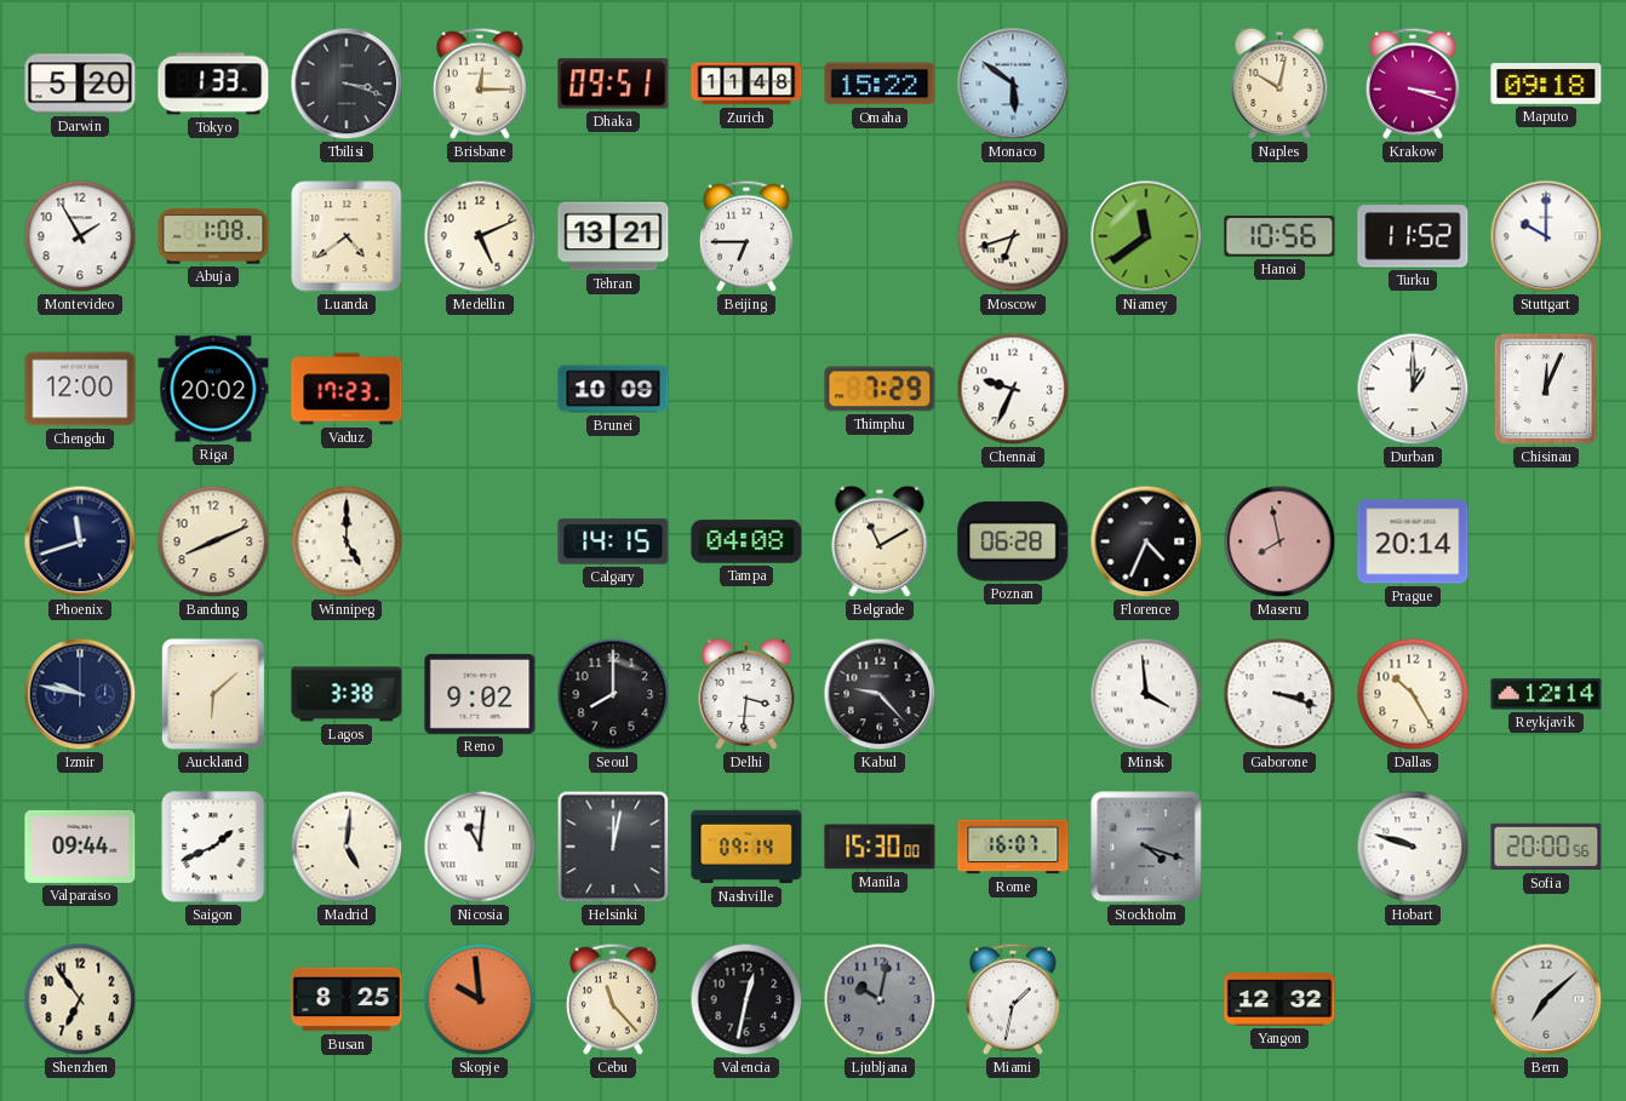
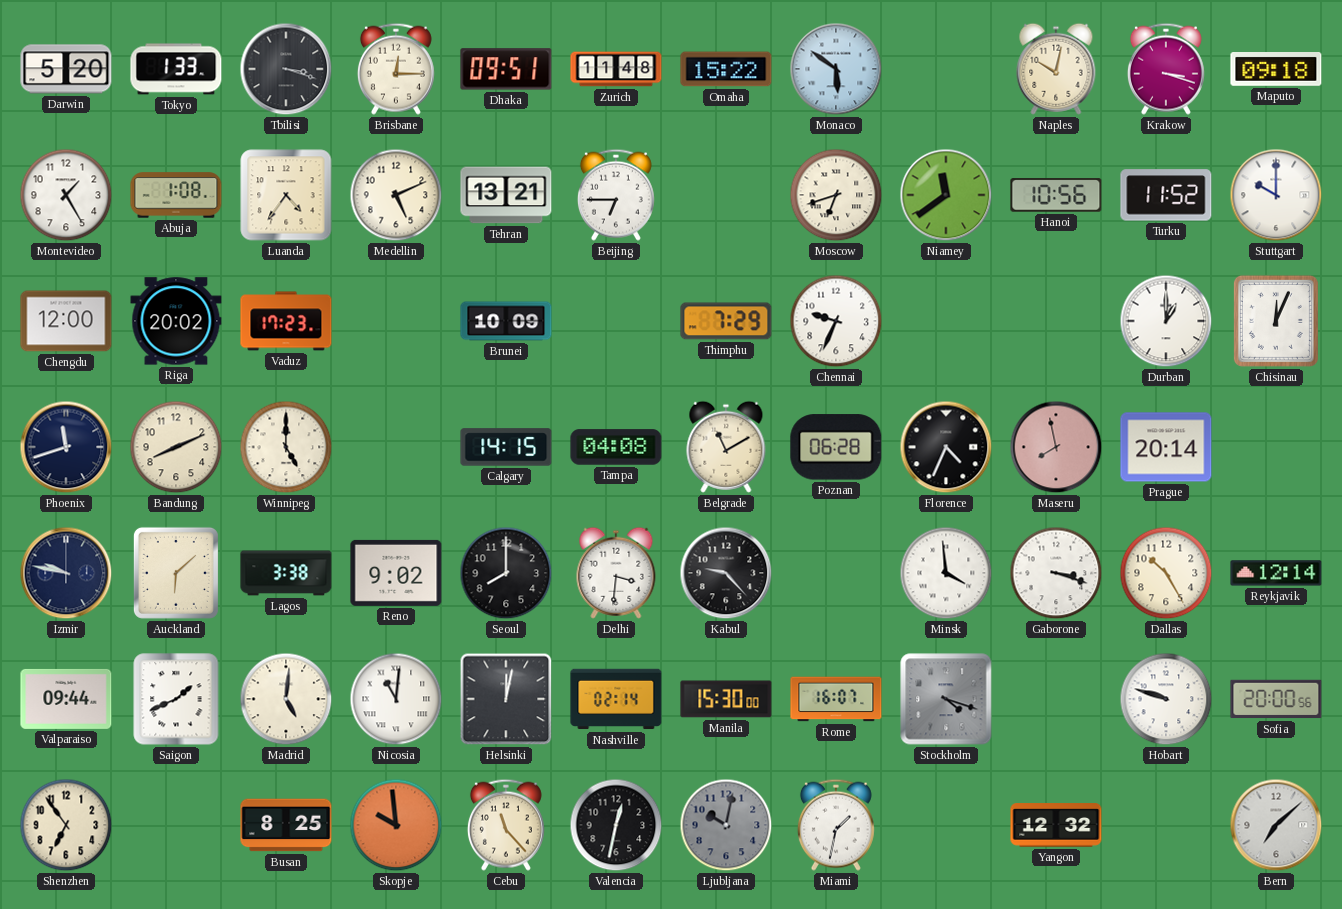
Montevideo: 1:55 -> 1:25
Luanda: 4:39 -> 4:36
Nashville: 09:14 -> 02:14
